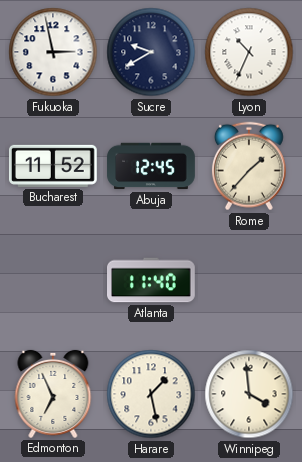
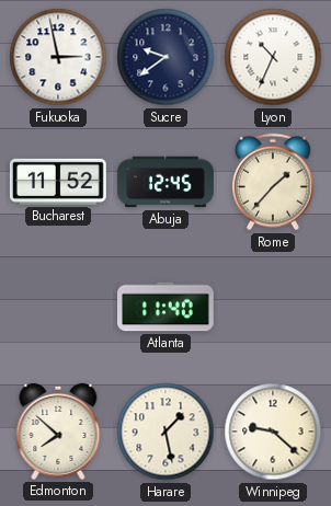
Sucre: 9:40 -> 9:39
Edmonton: 6:56 -> 7:52
Winnipeg: 3:59 -> 9:22
